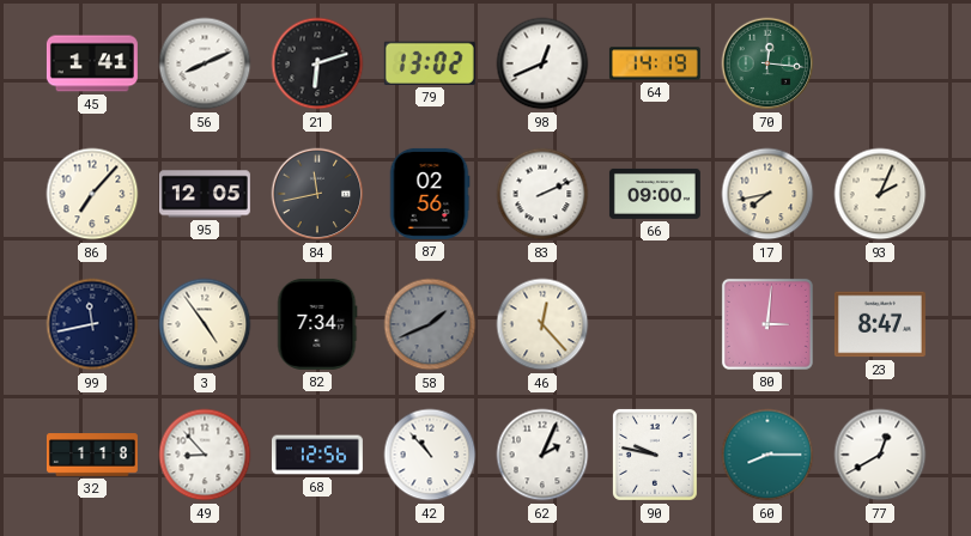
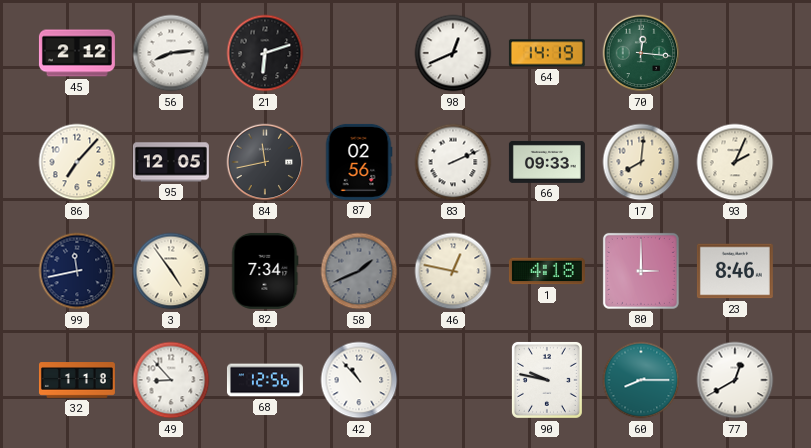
45: 1:41 -> 2:12
56: 8:11 -> 8:14
79: 13:02 -> none
66: 09:00 -> 09:33
17: 7:43 -> 8:01
46: 12:23 -> 12:47
1: none -> 4:18
80: 3:01 -> 3:00
23: 8:47 -> 8:46
62: 2:04 -> none
